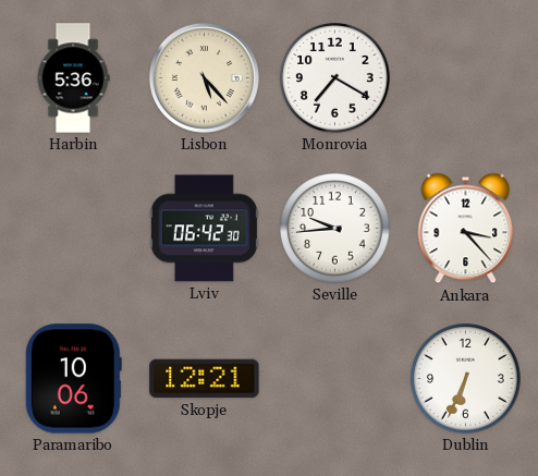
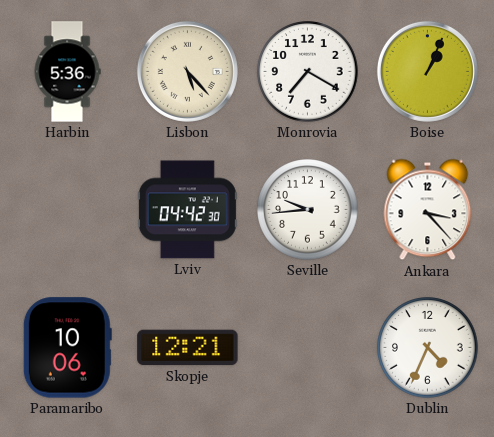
Boise: none -> 1:04
Lviv: 06:42 -> 04:42
Dublin: 6:34 -> 4:34
